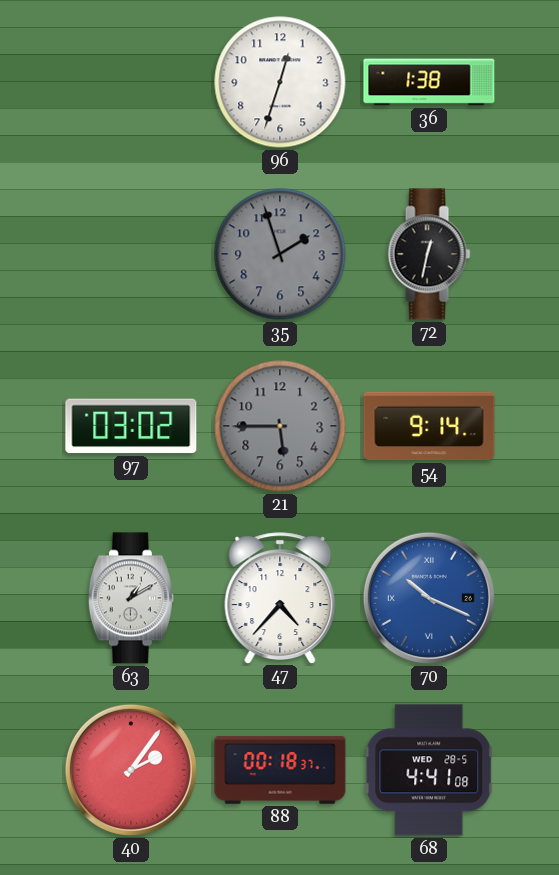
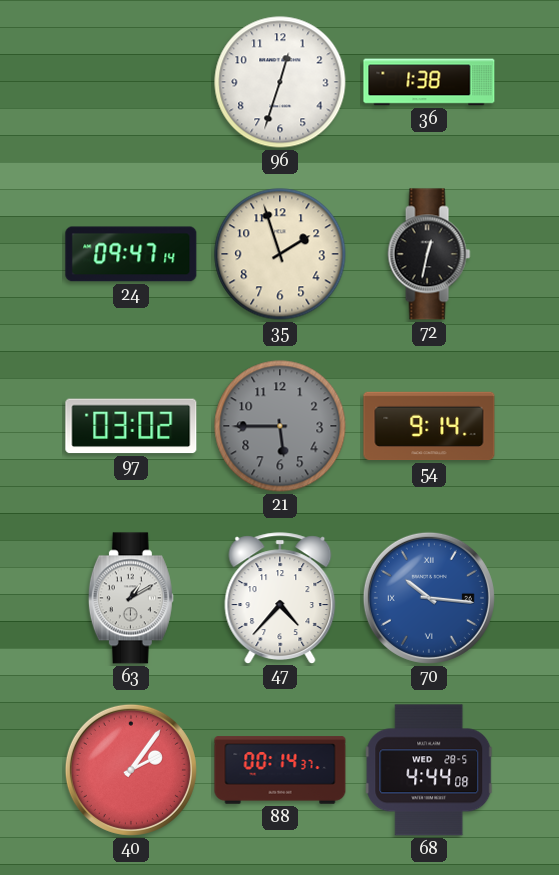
24: none -> 09:47
35 dial: grey -> cream
70: 10:19 -> 10:16
88: 00:18 -> 00:14
68: 4:41 -> 4:44
